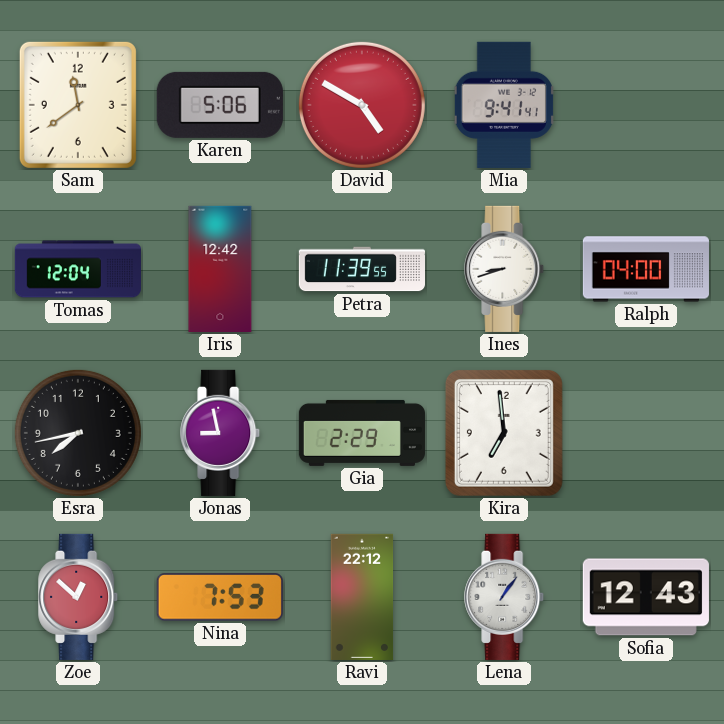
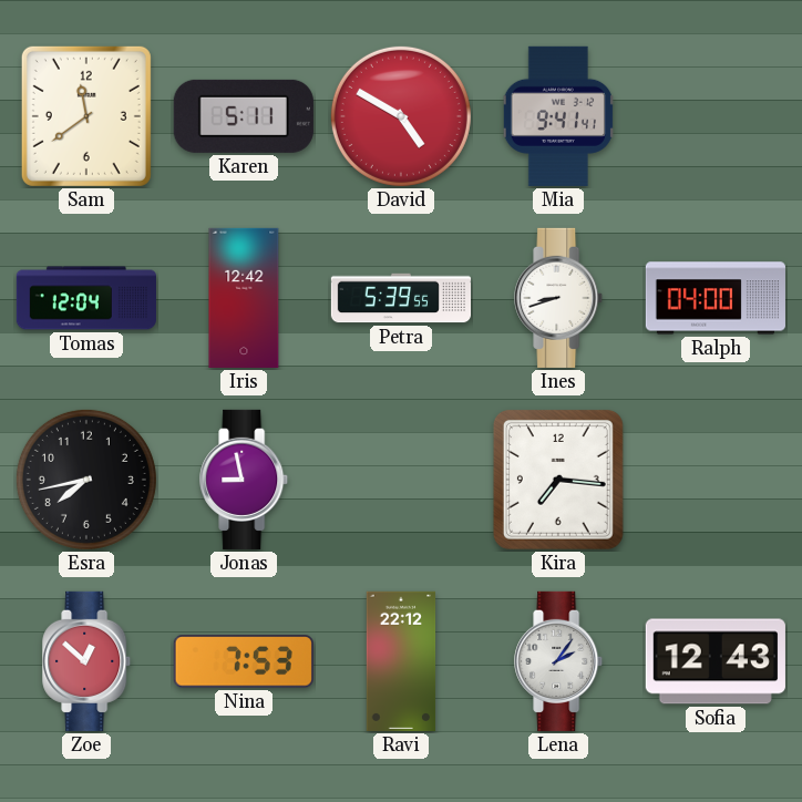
Karen: 5:06 -> 5:11
Petra: 11:39 -> 5:39
Gia: 2:29 -> none
Kira: 6:59 -> 7:16
Lena: 1:06 -> 2:06
